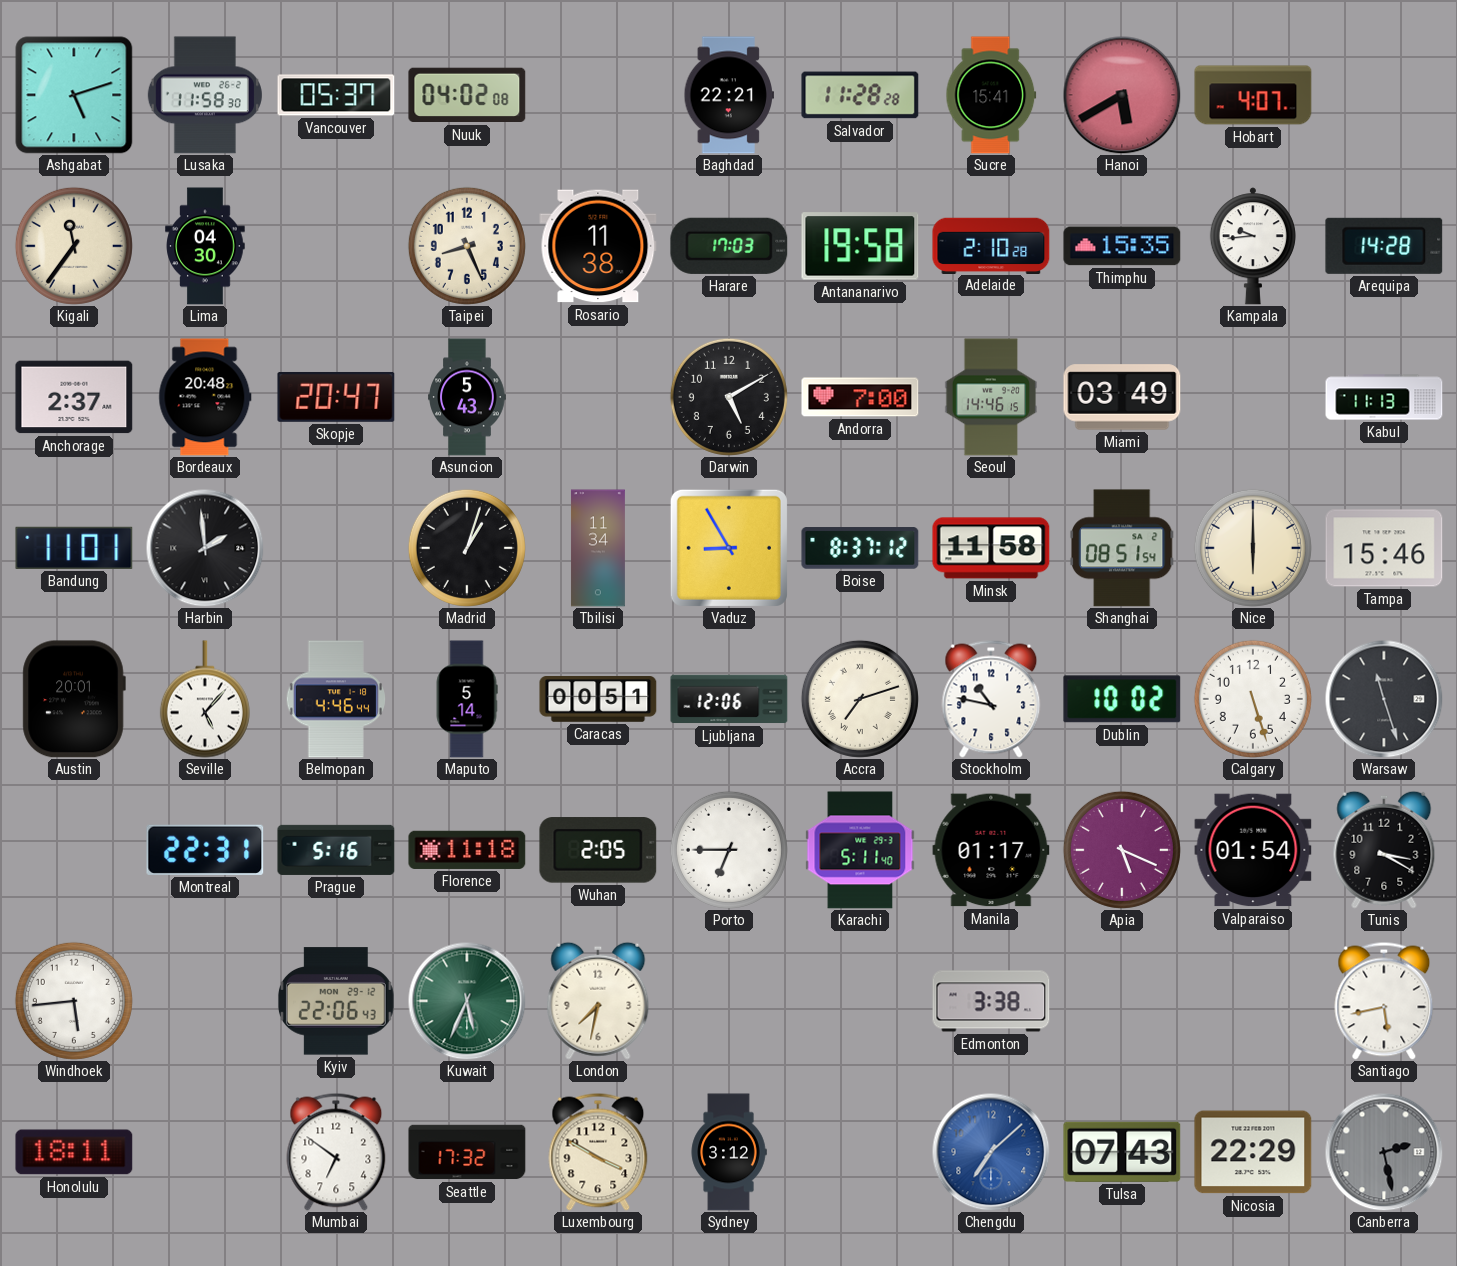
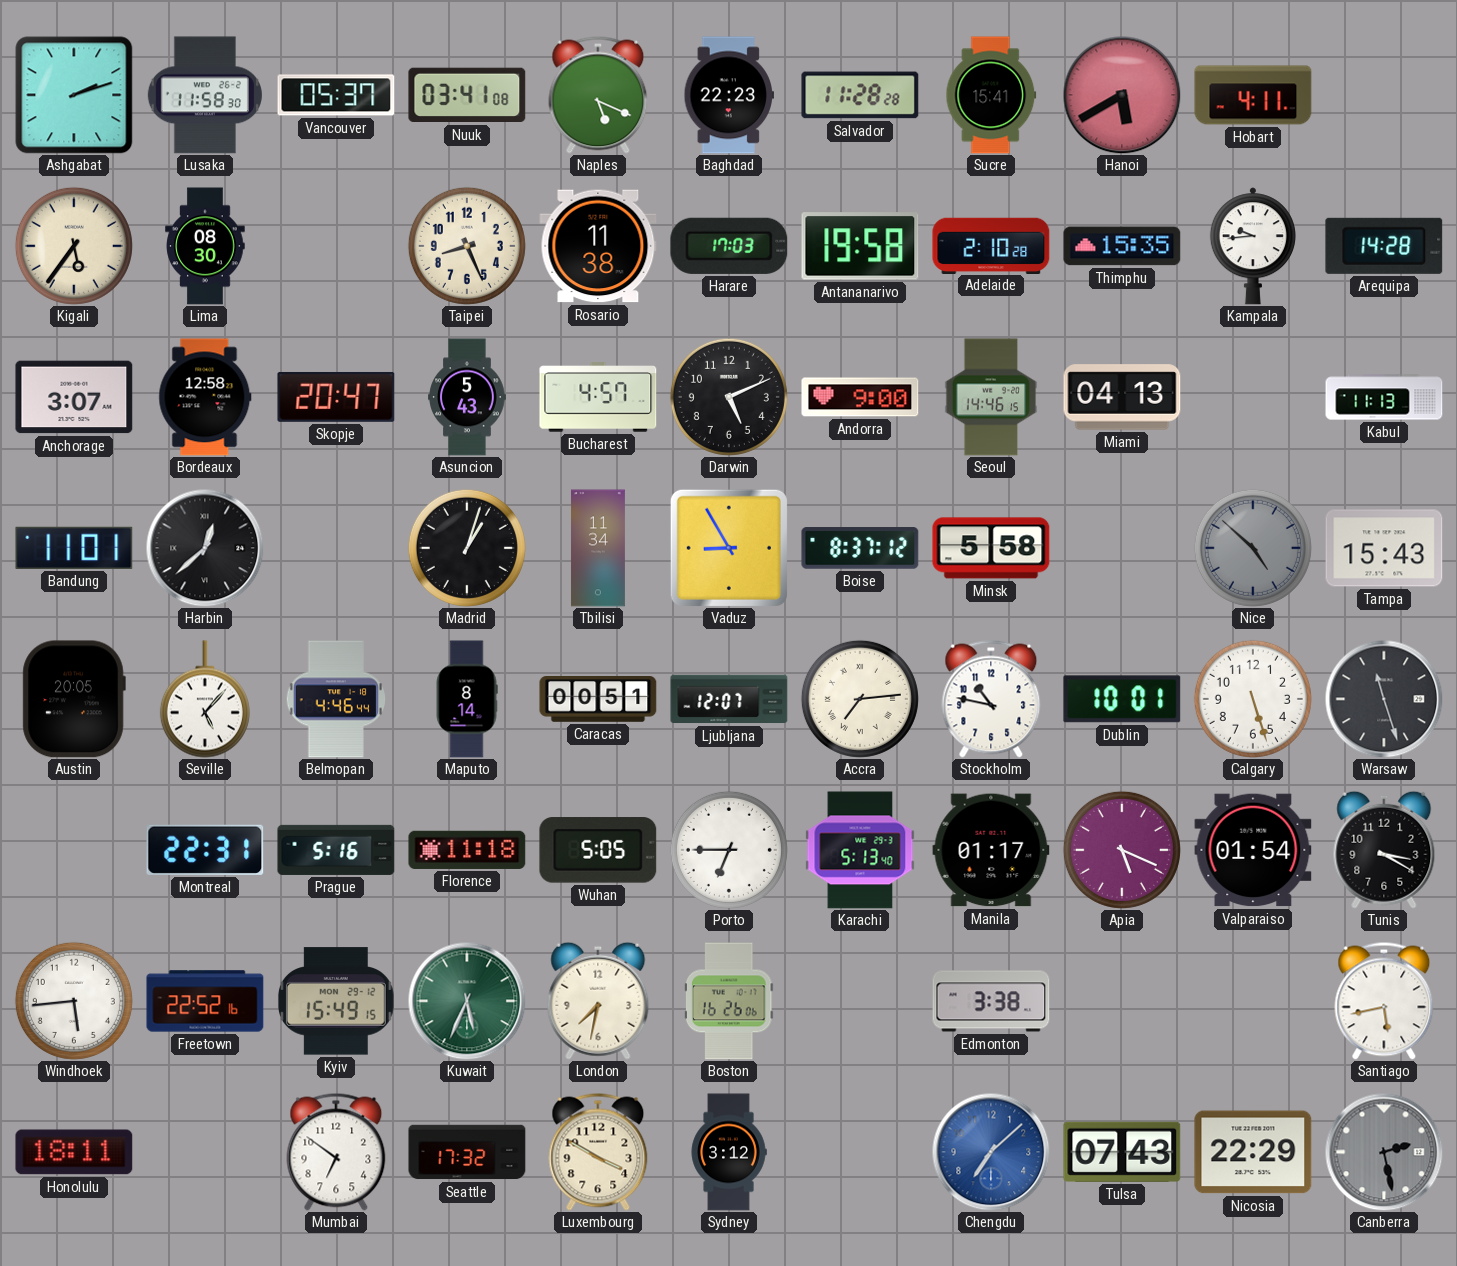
Ashgabat: 5:12 -> 2:12
Nuuk: 04:02 -> 03:41
Naples: none -> 5:19
Baghdad: 22:21 -> 22:23
Hobart: 4:07 -> 4:11
Kigali: 11:36 -> 5:36
Lima: 04:30 -> 08:30
Anchorage: 2:37 -> 3:07
Bordeaux: 20:48 -> 12:58
Bucharest: none -> 4:57
Darwin: 5:10 -> 5:11
Andorra: 7:00 -> 9:00
Miami: 03:49 -> 04:13
Harbin: 1:59 -> 12:38
Minsk: 11:58 -> 5:58
Shanghai: 08:51 -> none
Nice: 6:00 -> 4:52
Nice dial: cream -> grey
Tampa: 15:46 -> 15:43
Austin: 20:01 -> 20:05
Maputo: 5:14 -> 8:14
Ljubljana: 12:06 -> 12:07
Accra: 7:12 -> 7:14
Dublin: 10:02 -> 10:01
Wuhan: 2:05 -> 5:05
Karachi: 5:11 -> 5:13
Freetown: none -> 22:52
Kyiv: 22:06 -> 15:49
Boston: none -> 16:26
